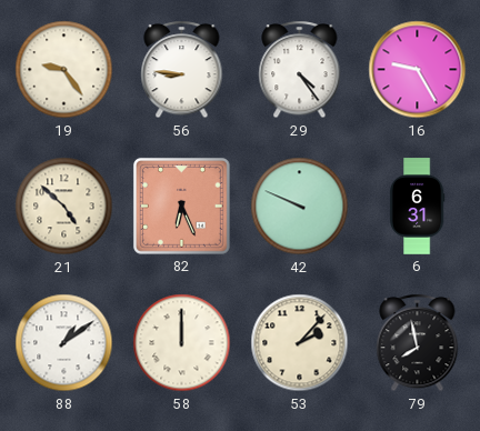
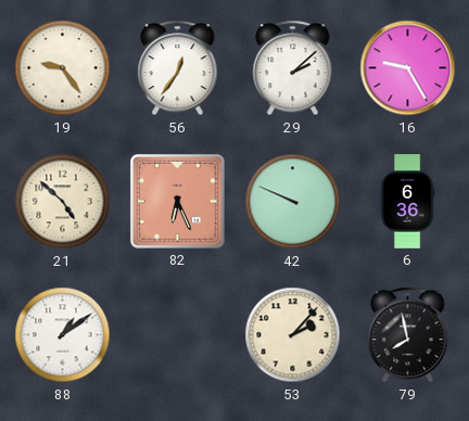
56: 8:46 -> 12:36
29: 4:24 -> 2:08
6: 6:31 -> 6:36
58: 12:00 -> none
